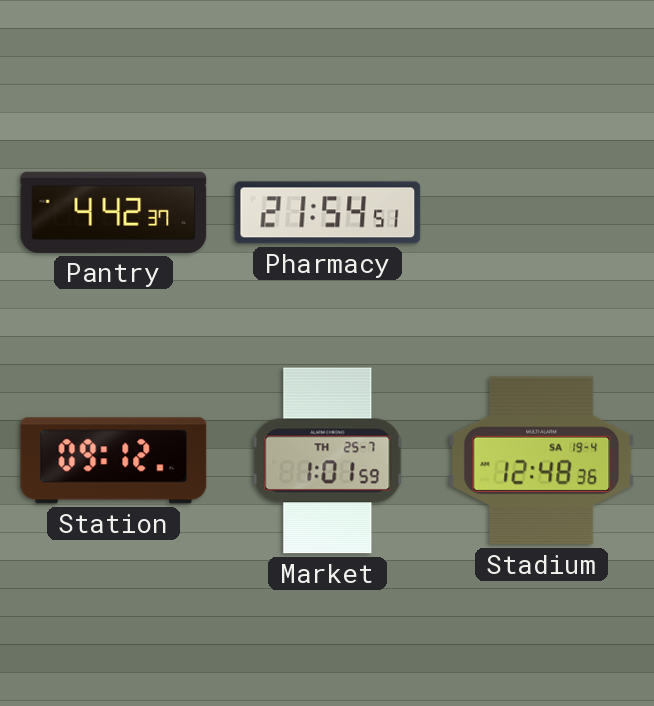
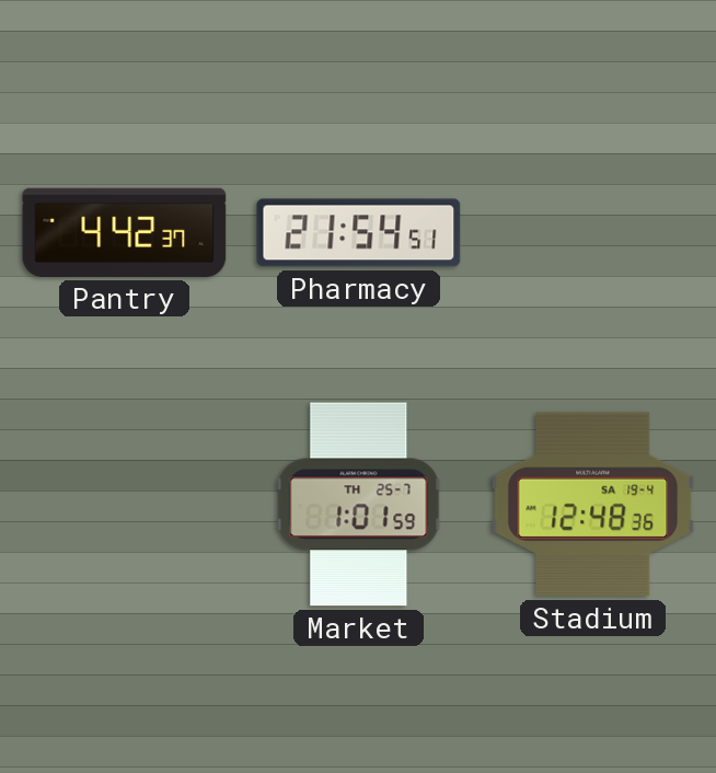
Station: 09:12 -> none
